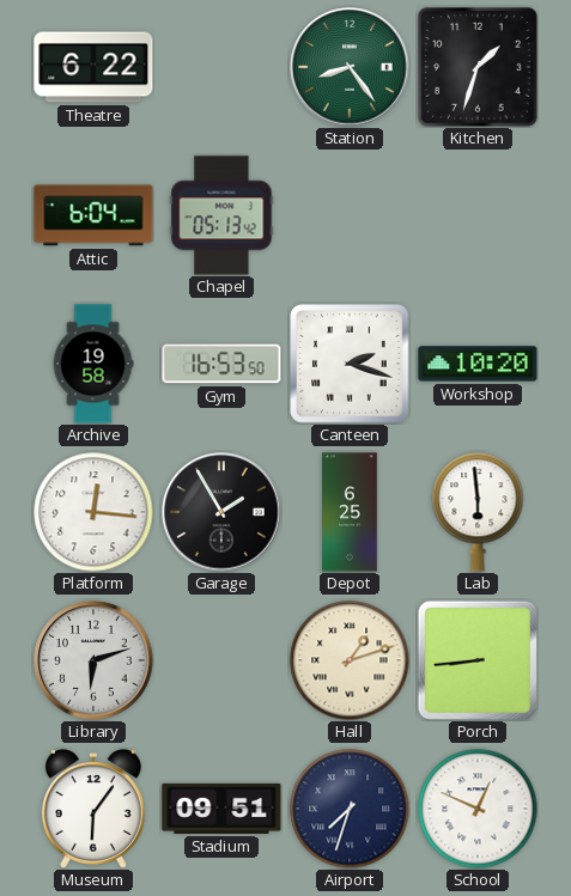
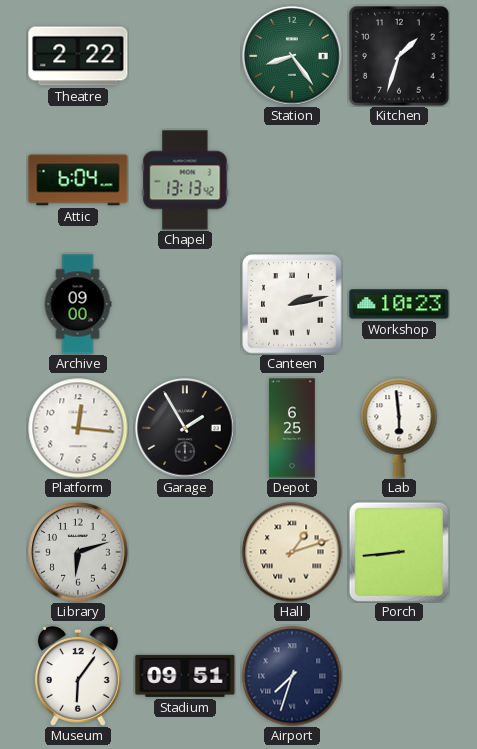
Theatre: 6:22 -> 2:22
Chapel: 05:13 -> 13:13
Archive: 19:58 -> 09:00
Gym: 16:53 -> none
Canteen: 2:18 -> 2:13
Workshop: 10:20 -> 10:23
School: 12:49 -> none
